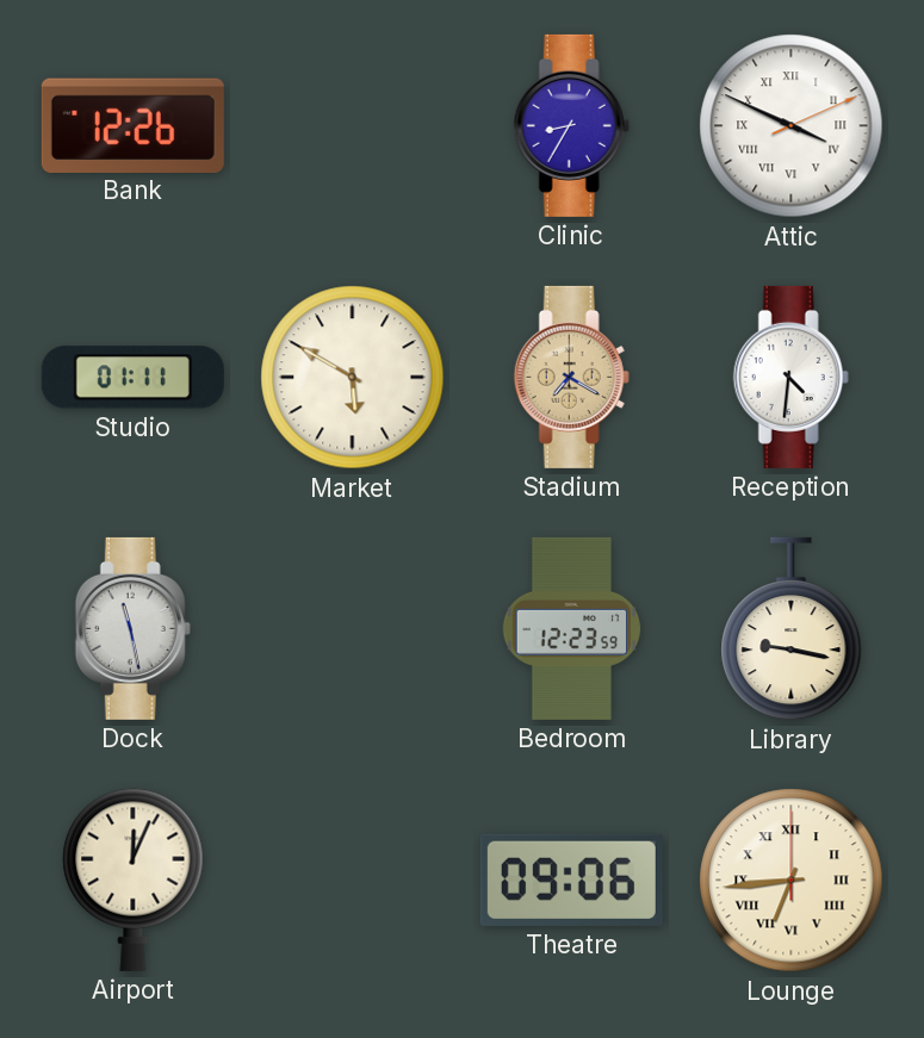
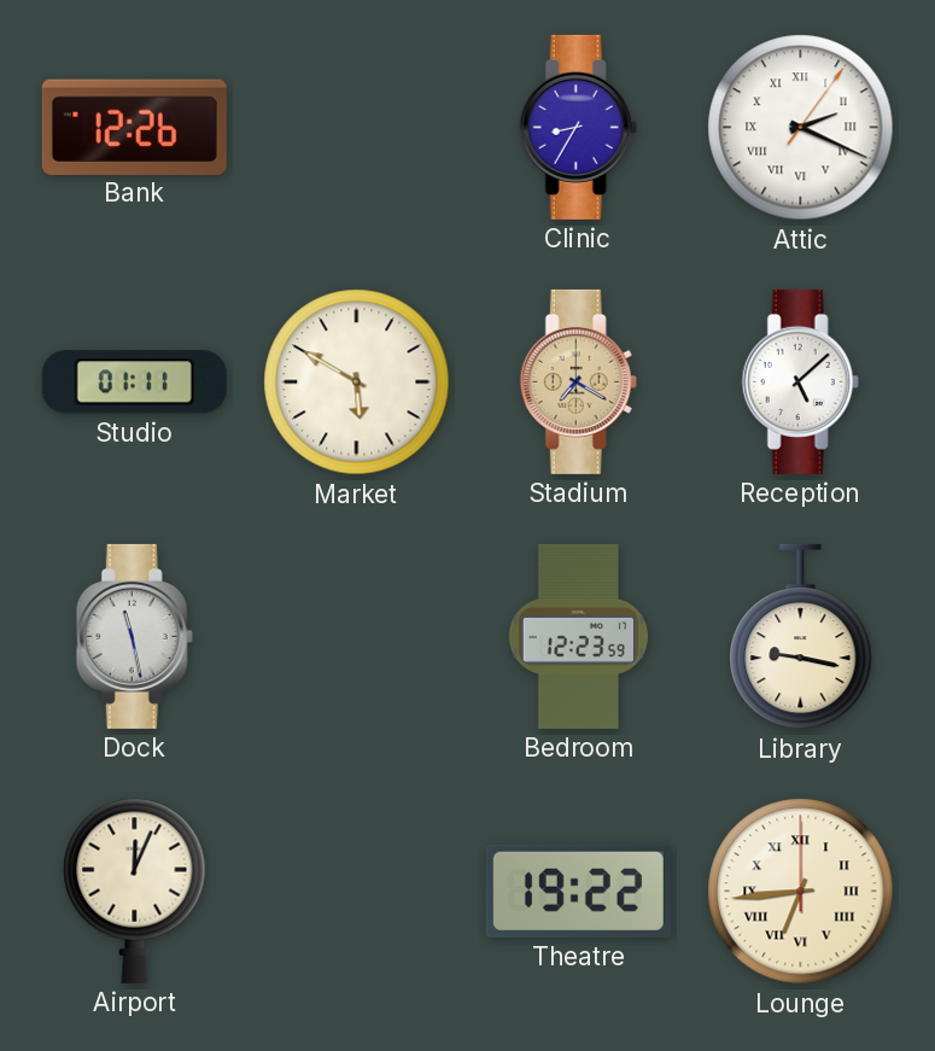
Attic: 3:49 -> 2:19
Reception: 4:31 -> 5:08
Theatre: 09:06 -> 19:22
